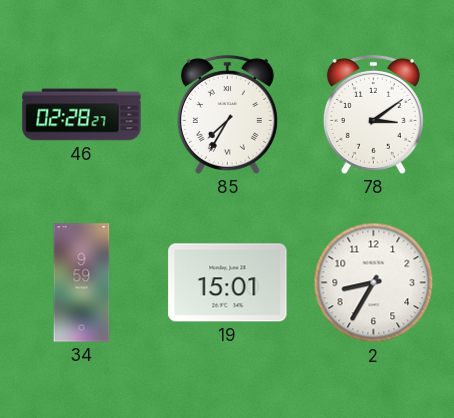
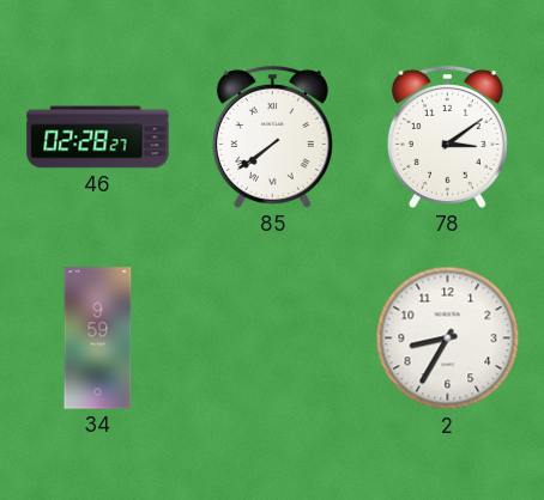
85: 7:35 -> 7:39
19: 15:01 -> none
